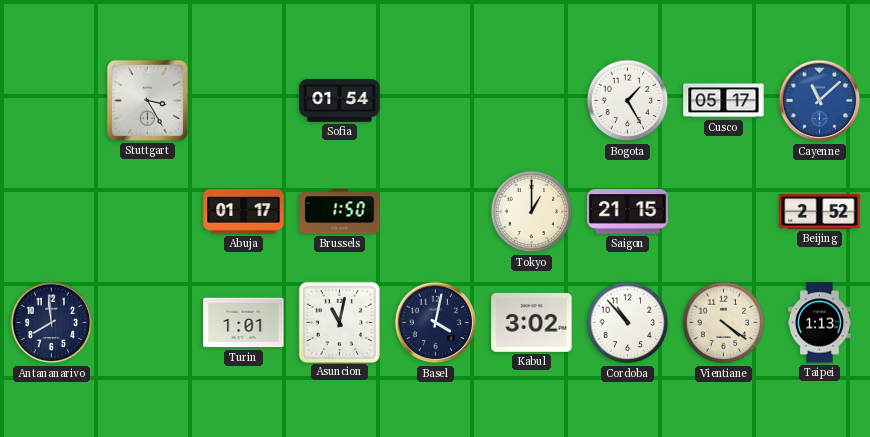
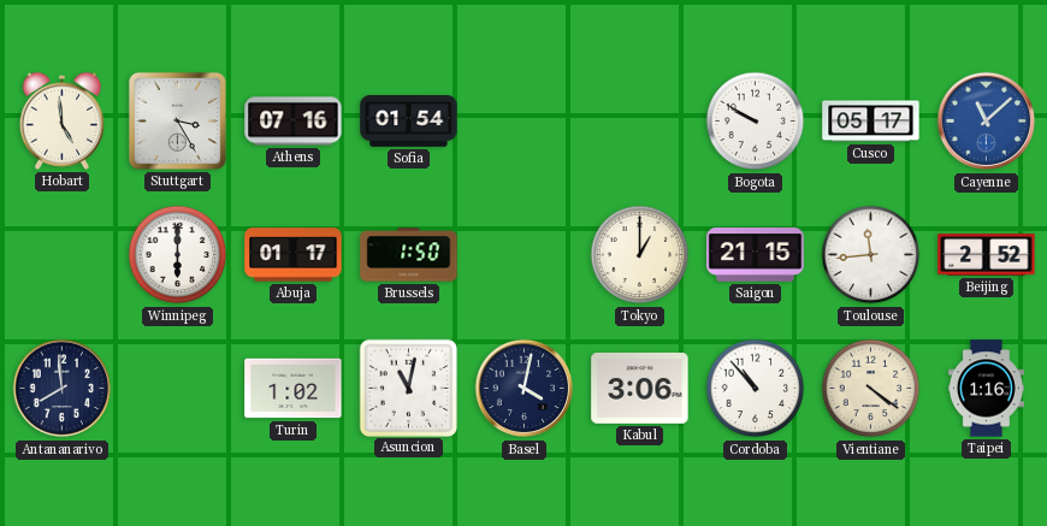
Hobart: none -> 4:59
Athens: none -> 07:16
Bogota: 1:25 -> 9:50
Winnipeg: none -> 6:00
Toulouse: none -> 11:44
Turin: 1:01 -> 1:02
Kabul: 3:02 -> 3:06
Taipei: 1:13 -> 1:16
